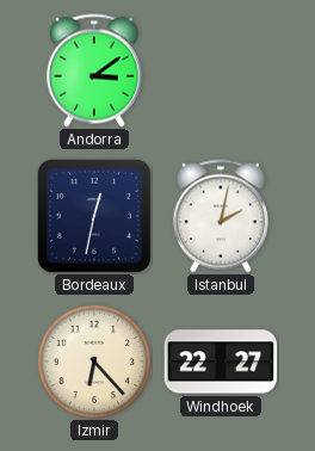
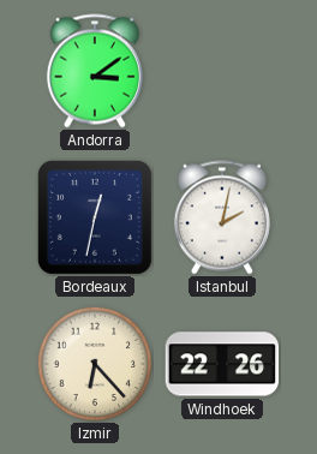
Windhoek: 22:27 -> 22:26
